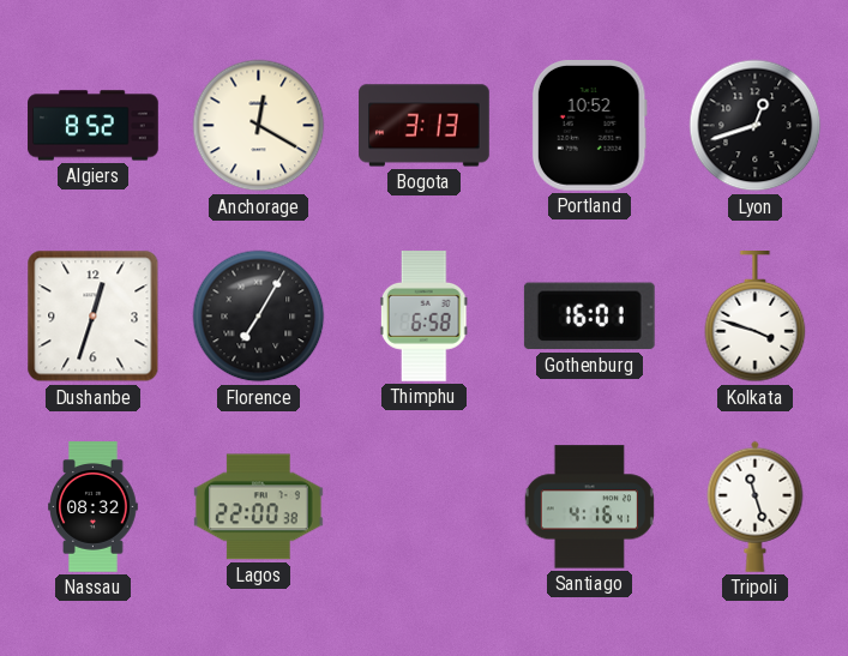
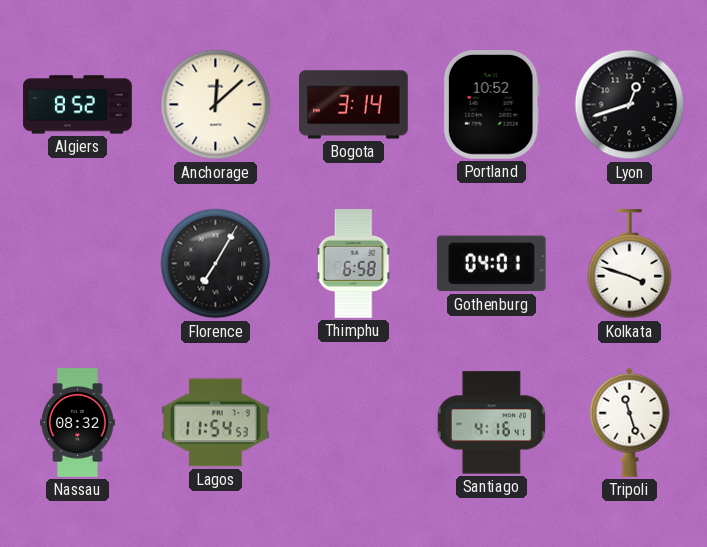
Anchorage: 12:20 -> 12:08
Bogota: 3:13 -> 3:14
Dushanbe: 12:33 -> none
Gothenburg: 16:01 -> 04:01
Lagos: 22:00 -> 11:54
